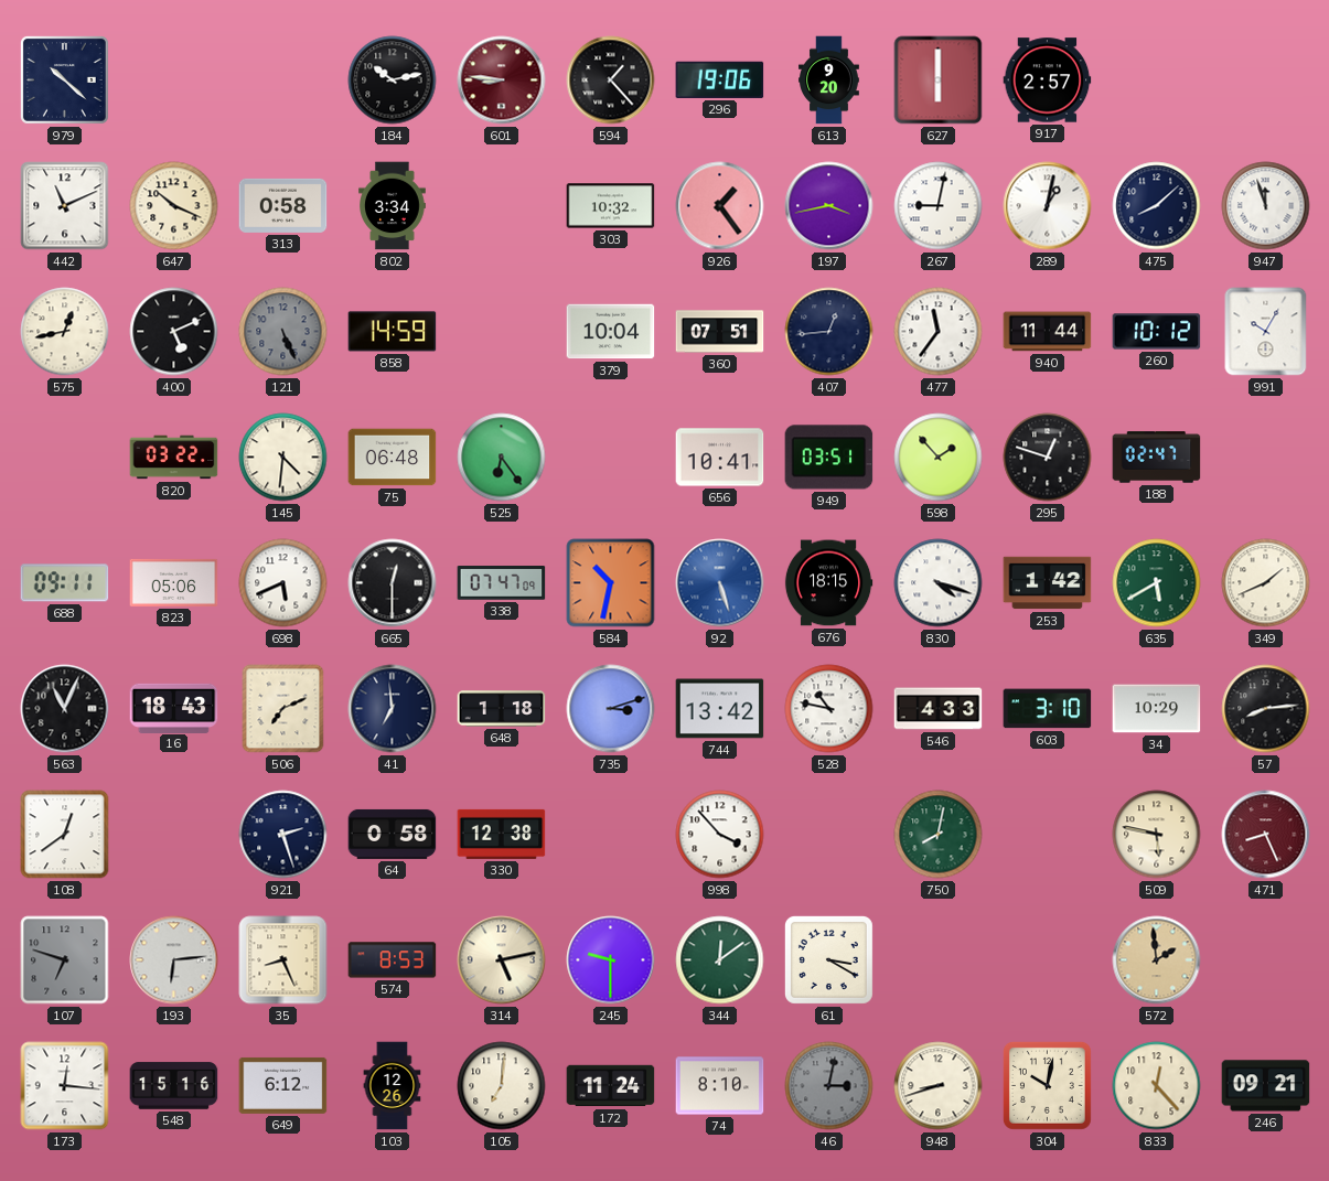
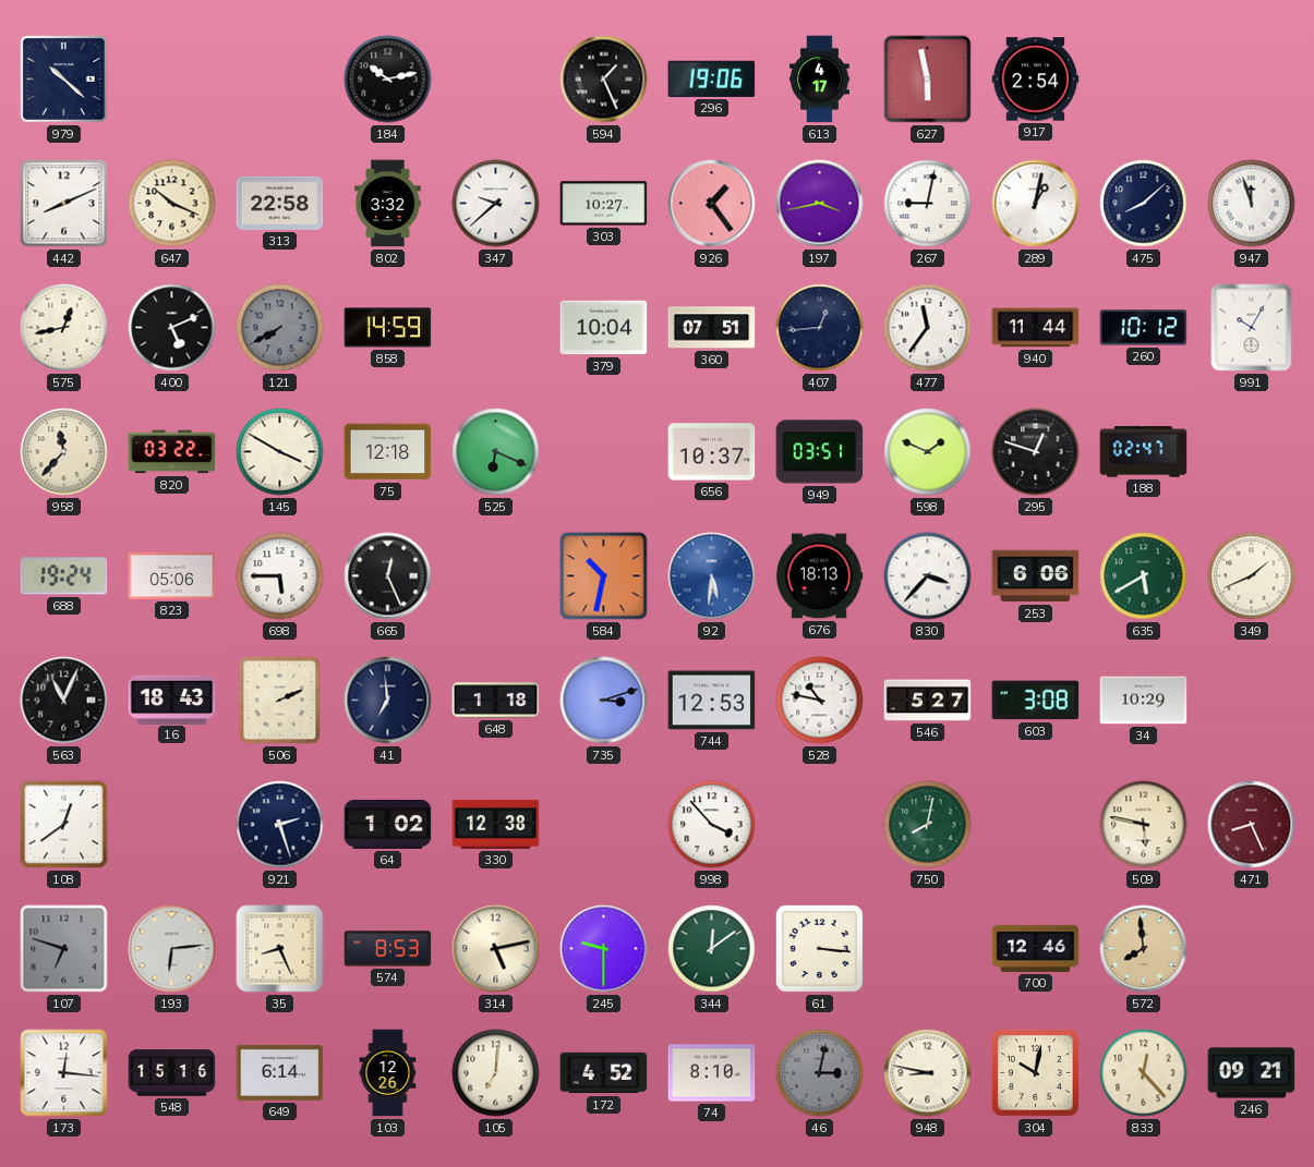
601: 8:46 -> none
594: 1:23 -> 1:26
613: 9:20 -> 4:17
627: 6:00 -> 5:58
917: 2:57 -> 2:54
442: 11:11 -> 8:11
313: 0:58 -> 22:58
802: 3:34 -> 3:32
347: none -> 9:38
303: 10:32 -> 10:27
121: 5:26 -> 7:40
958: none -> 11:37
145: 4:31 -> 3:50
75: 06:48 -> 12:18
525: 6:24 -> 6:19
656: 10:41 -> 10:37
598: 1:53 -> 1:49
688: 09:11 -> 19:24
698: 5:41 -> 5:45
665: 12:30 -> 12:26
338: 07:47 -> none
92: 5:27 -> 5:31
676: 18:15 -> 18:13
830: 4:18 -> 3:37
253: 1:42 -> 6:06
506: 7:11 -> 2:11
744: 13:42 -> 12:53
546: 4:33 -> 5:27
603: 3:10 -> 3:08
57: 8:14 -> none
64: 0:58 -> 1:02
61: 3:20 -> 3:16
700: none -> 12:46
572: 1:59 -> 7:59
649: 6:12 -> 6:14
172: 11:24 -> 4:52
948: 8:42 -> 8:47
